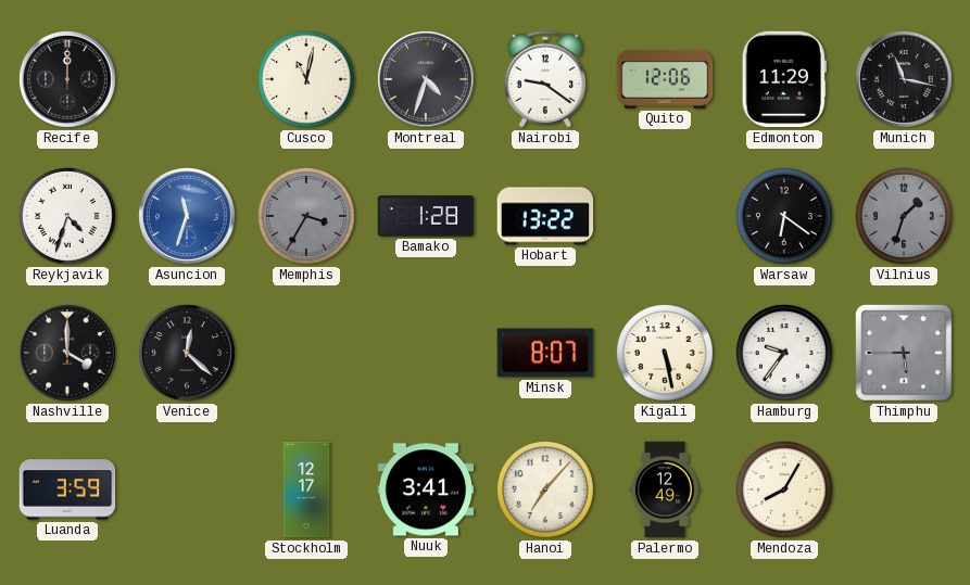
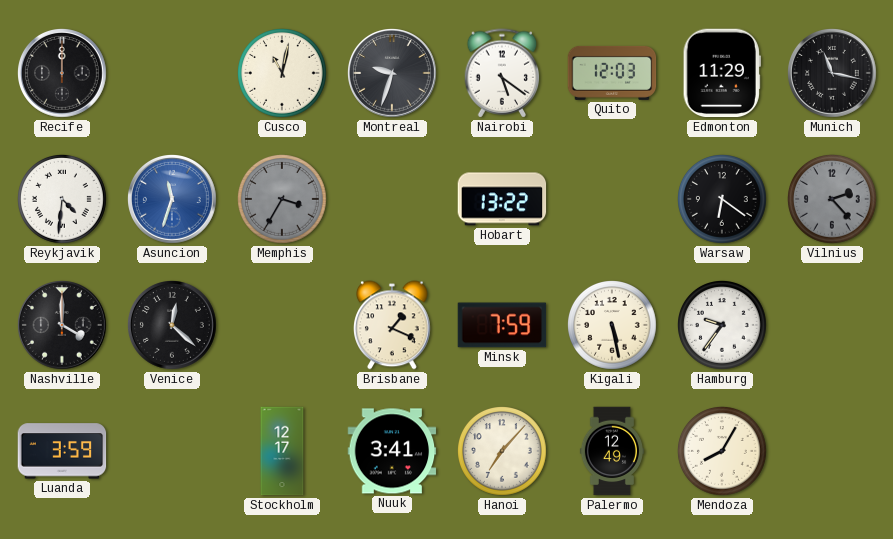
Montreal: 4:33 -> 9:33
Nairobi: 9:21 -> 5:21
Quito: 12:06 -> 12:03
Reykjavik: 4:33 -> 4:31
Bamako: 1:28 -> none
Vilnius: 1:33 -> 2:23
Brisbane: none -> 1:19
Minsk: 8:07 -> 7:59
Thimphu: 5:45 -> none
